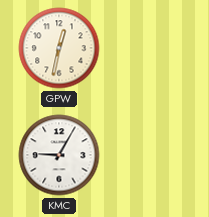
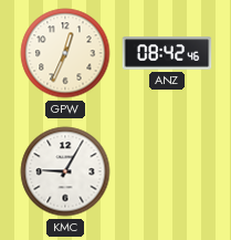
GPW: 12:32 -> 12:34
ANZ: none -> 08:42
